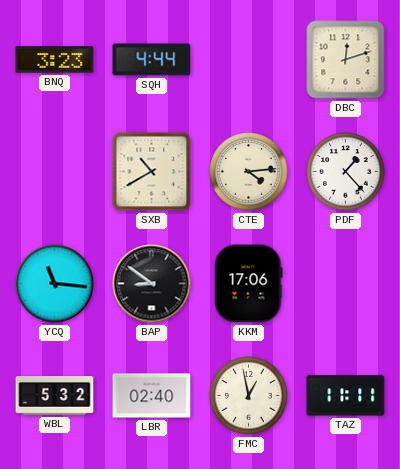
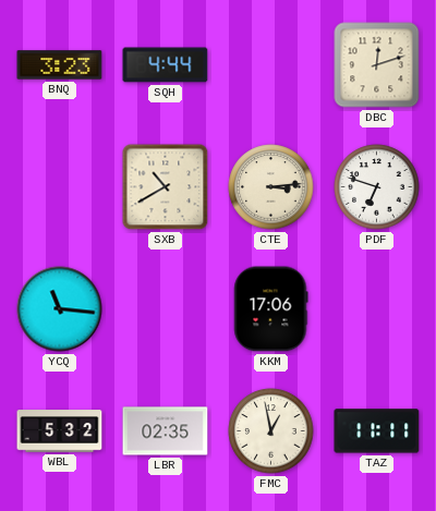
CTE: 4:14 -> 3:14
PDF: 1:23 -> 6:48
BAP: 8:51 -> none
LBR: 02:40 -> 02:35
